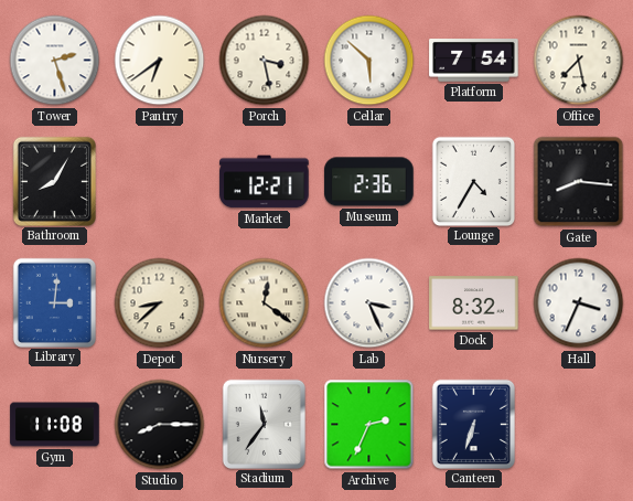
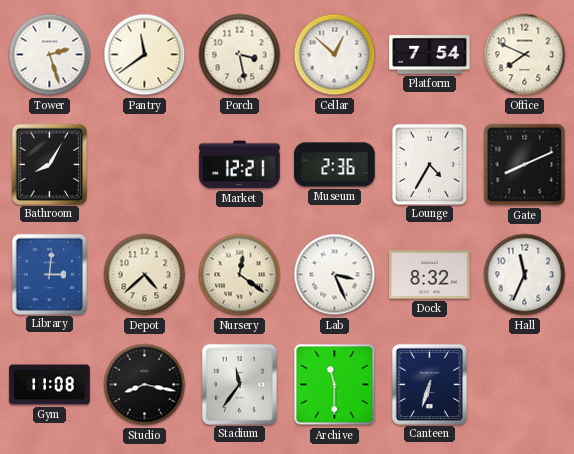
Pantry: 6:39 -> 11:39
Cellar: 5:52 -> 12:52
Office: 7:28 -> 7:49
Gate: 8:16 -> 8:11
Depot: 8:38 -> 4:38
Hall: 3:34 -> 11:34
Studio: 8:15 -> 8:17
Archive: 2:34 -> 11:30
